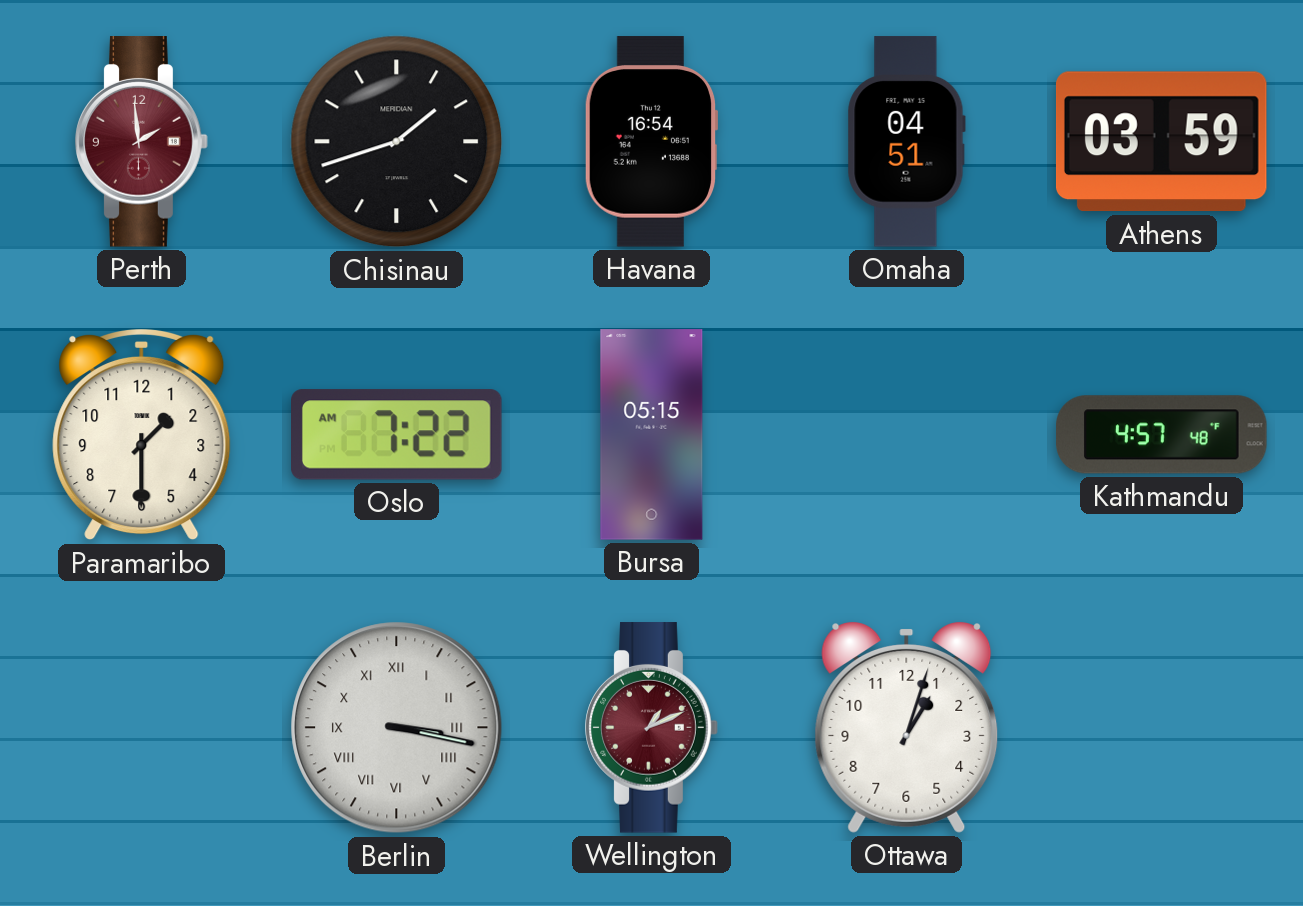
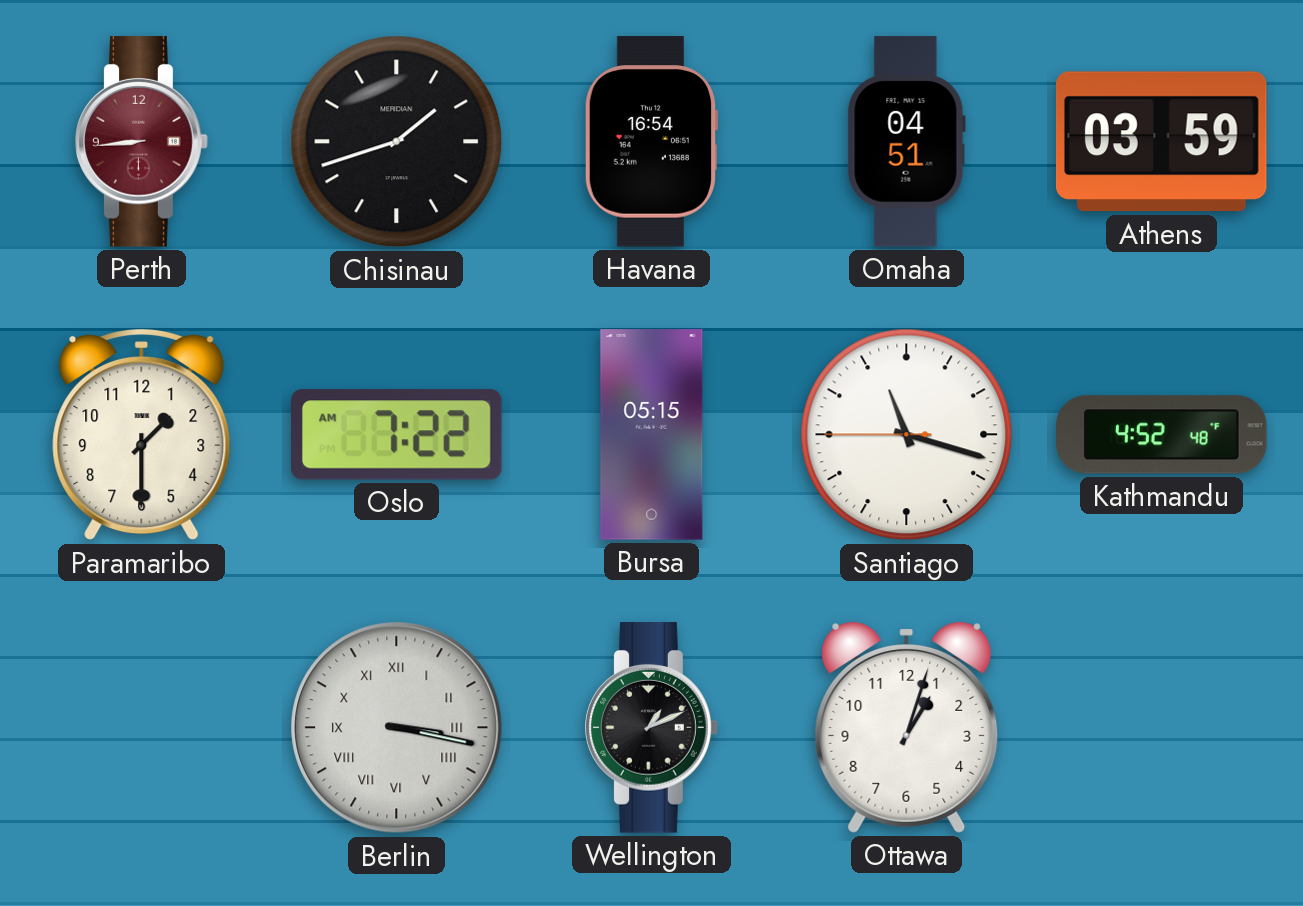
Perth: 1:59 -> 8:44
Santiago: none -> 11:17
Kathmandu: 4:57 -> 4:52
Wellington dial: burgundy -> black
